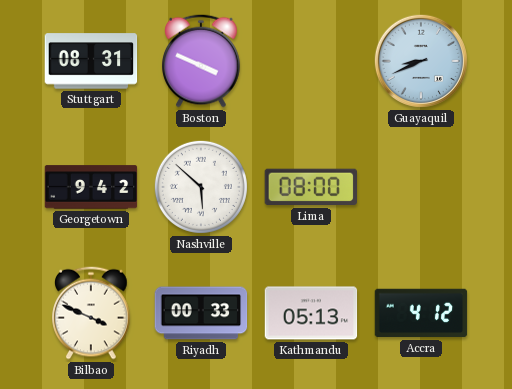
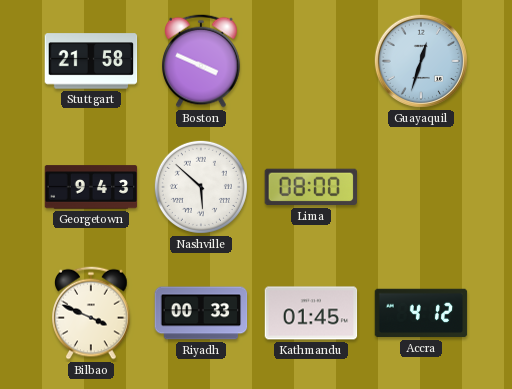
Stuttgart: 08:31 -> 21:58
Guayaquil: 8:41 -> 12:33
Georgetown: 9:42 -> 9:43
Kathmandu: 05:13 -> 01:45
